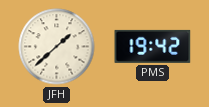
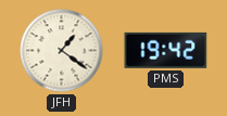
JFH: 1:38 -> 1:21
